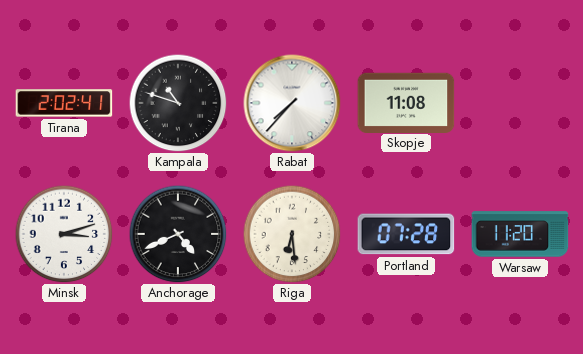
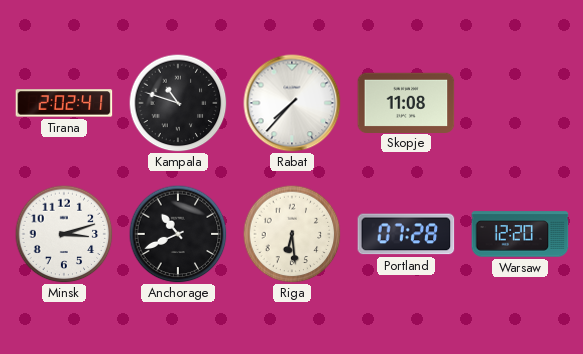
Anchorage: 4:41 -> 10:41
Warsaw: 11:20 -> 12:20
